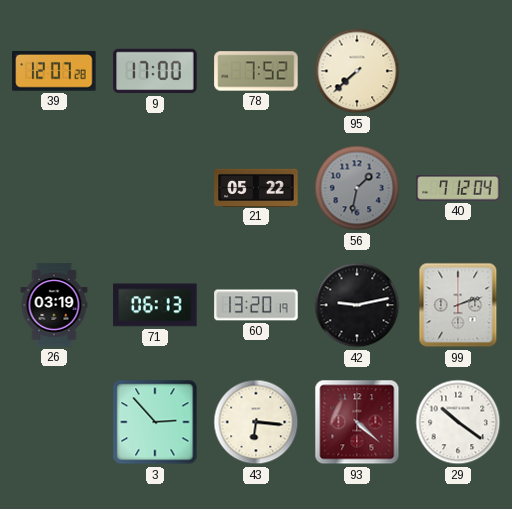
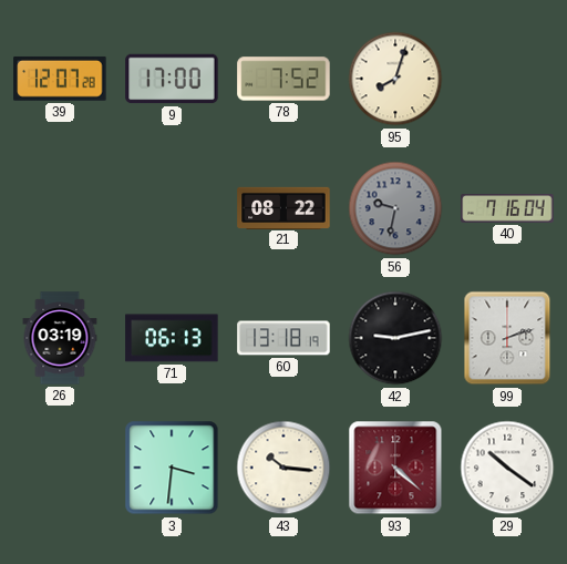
95: 7:38 -> 8:03
21: 05:22 -> 08:22
56: 1:32 -> 9:32
40: 7:12 -> 7:16
60: 13:20 -> 13:18
3: 2:53 -> 3:31
43: 6:16 -> 10:16
